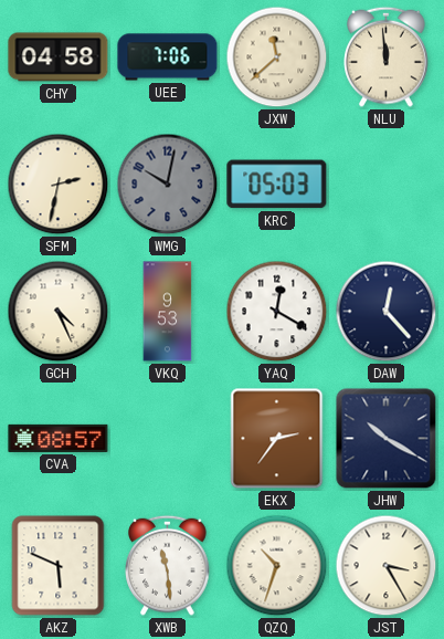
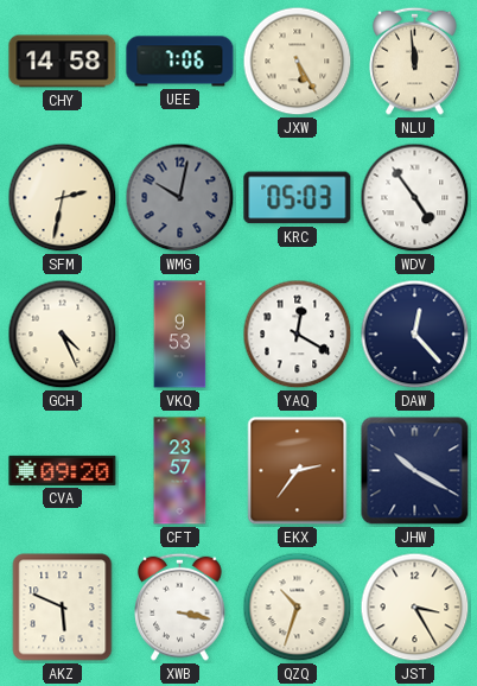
CHY: 04:58 -> 14:58
JXW: 11:38 -> 5:25
WDV: none -> 4:54
CVA: 08:57 -> 09:20
CFT: none -> 23:57
XWB: 11:29 -> 3:17
